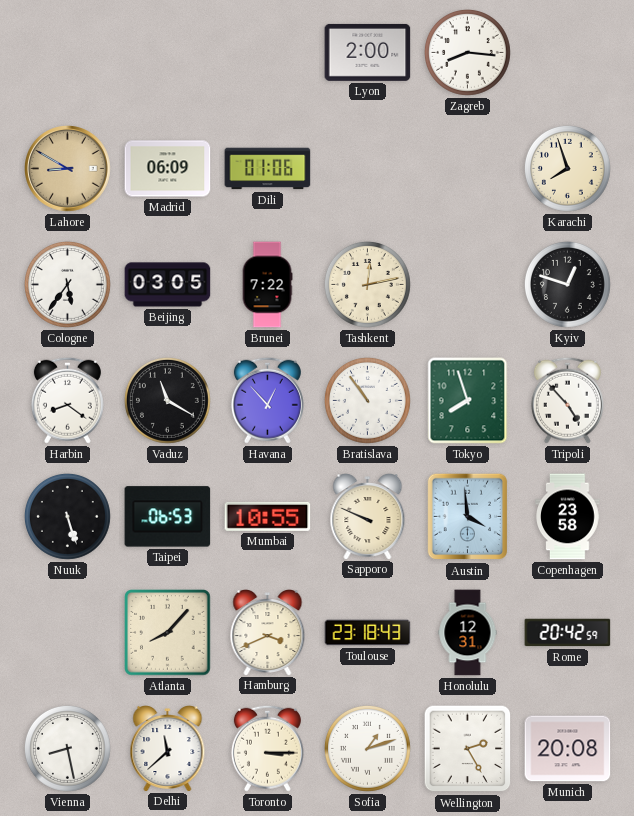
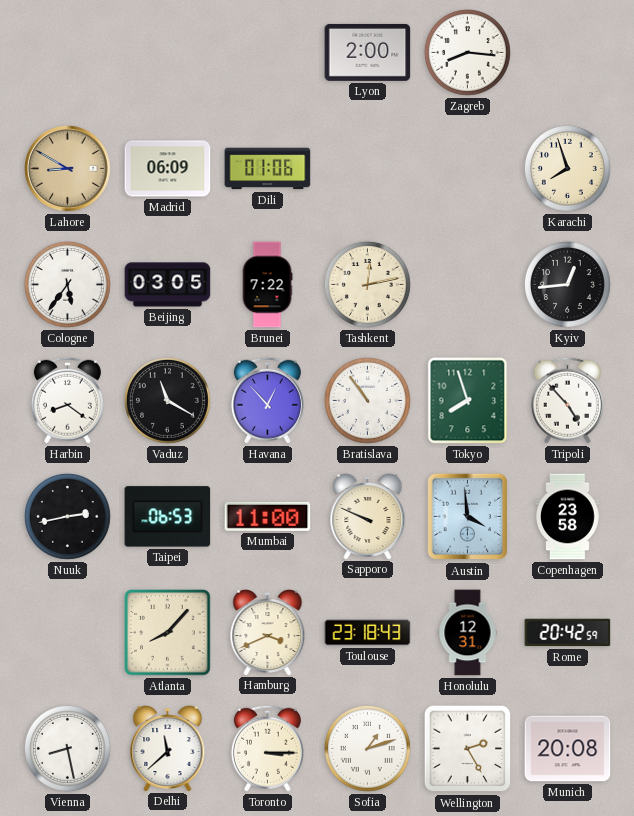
Kyiv: 12:48 -> 12:44
Nuuk: 5:27 -> 2:43
Mumbai: 10:55 -> 11:00
